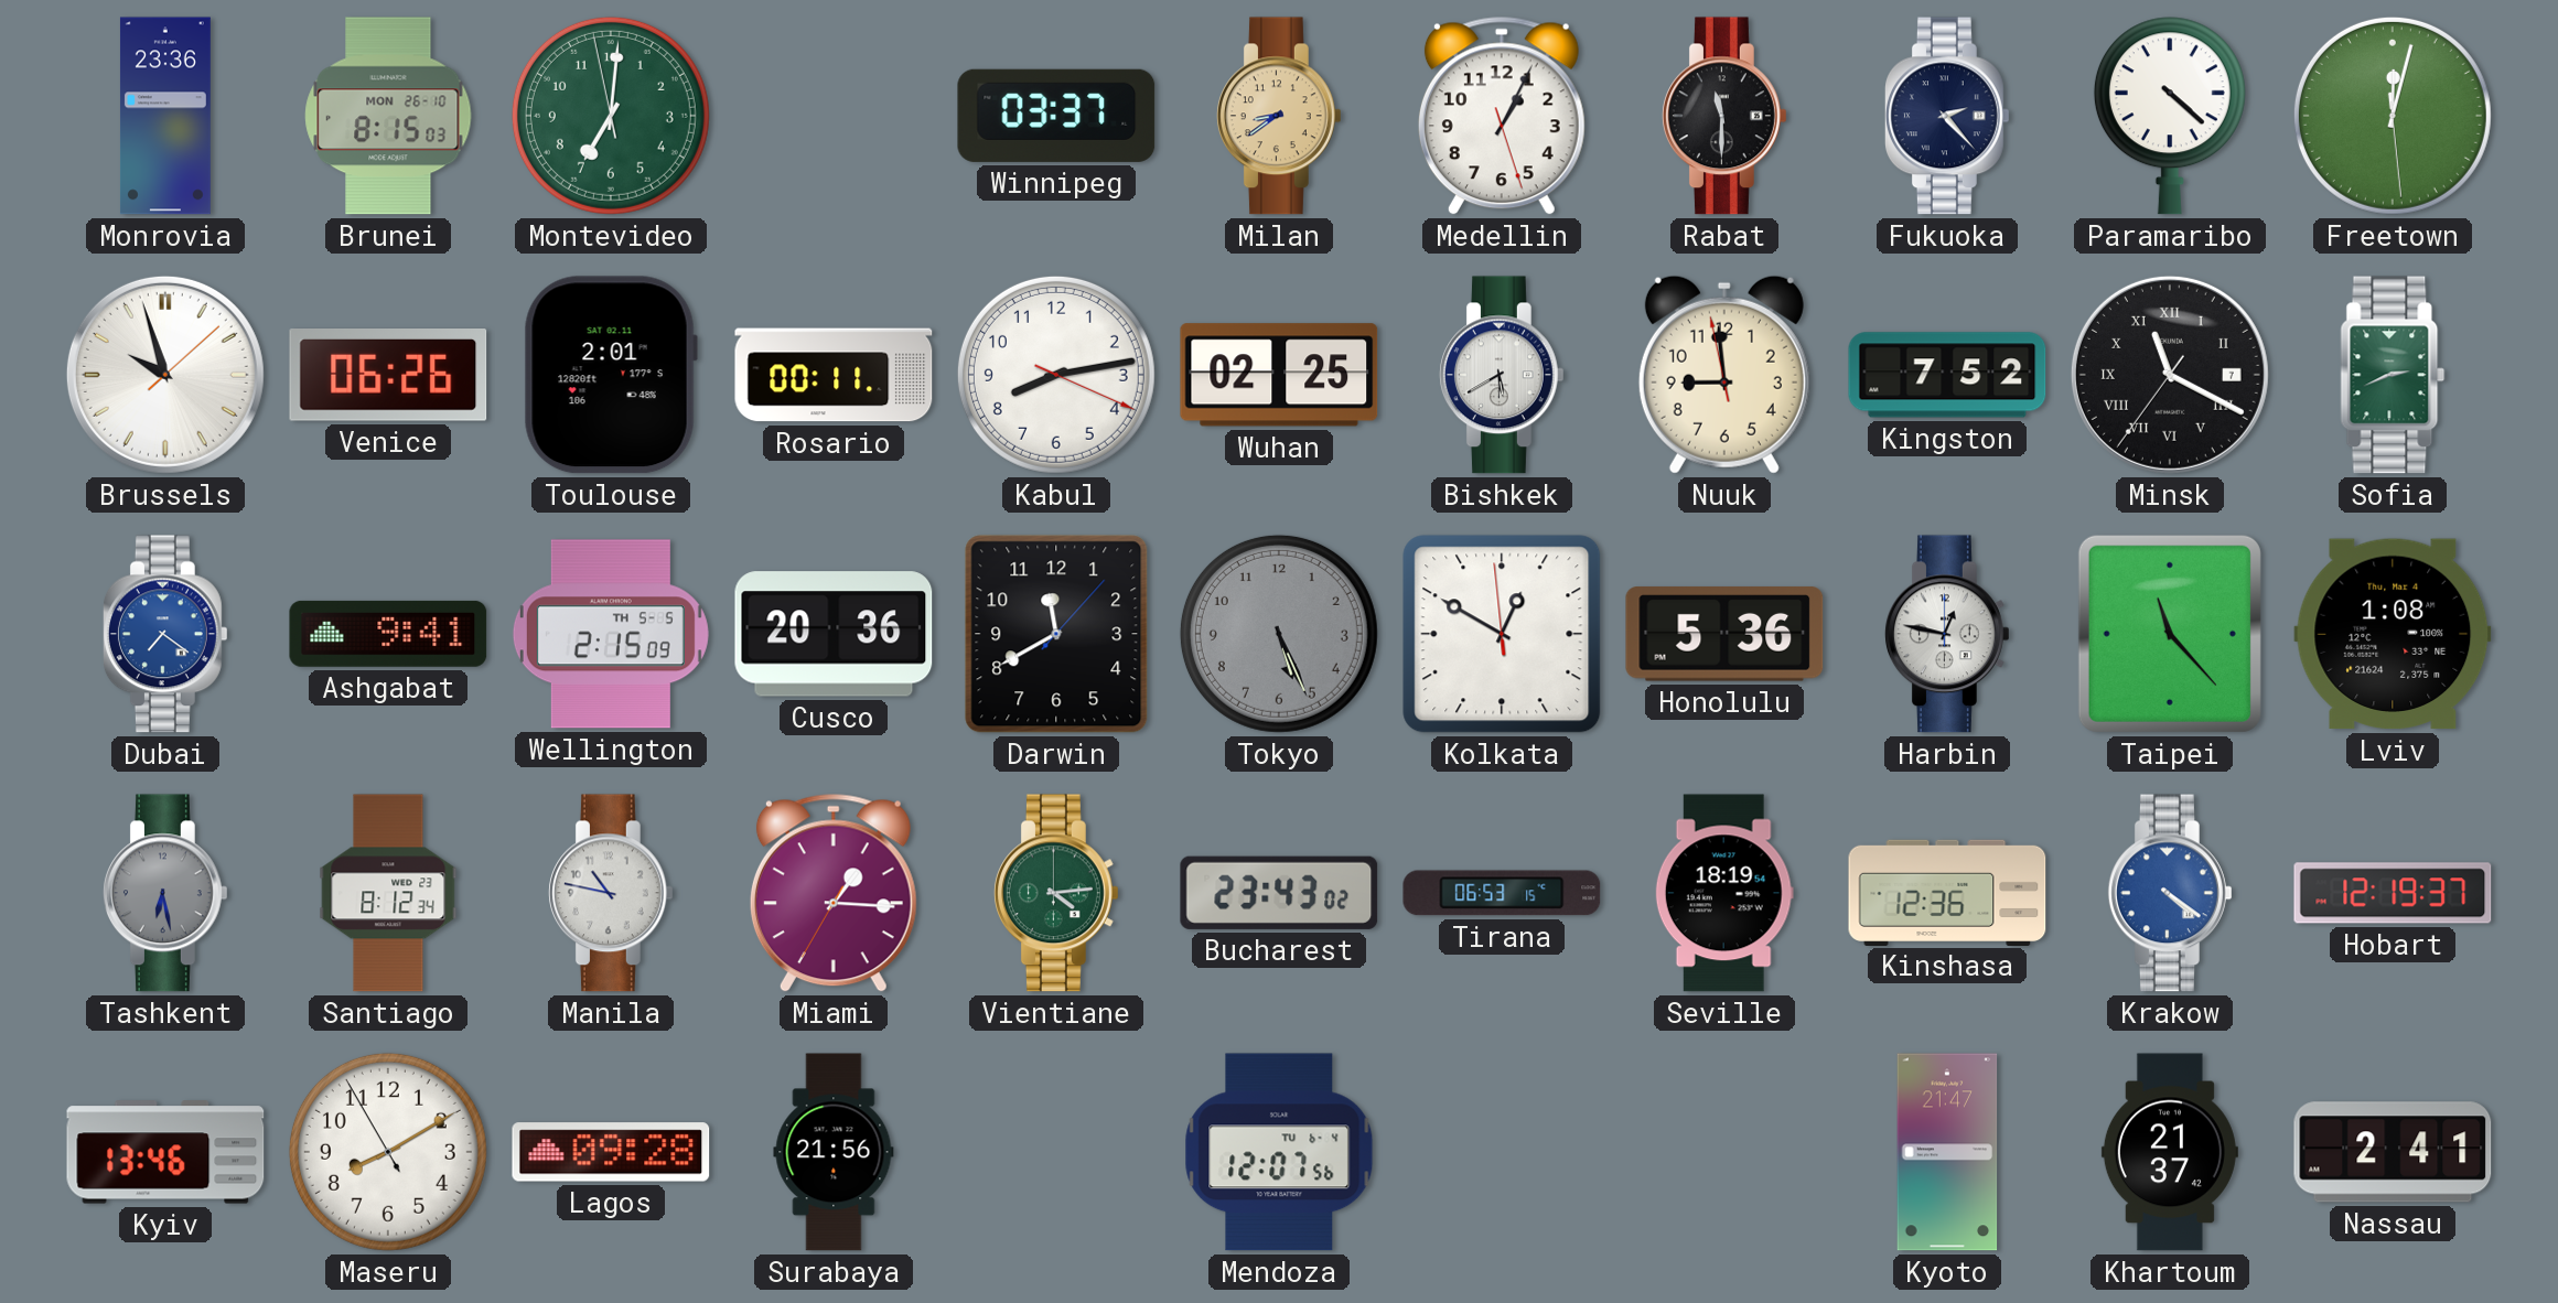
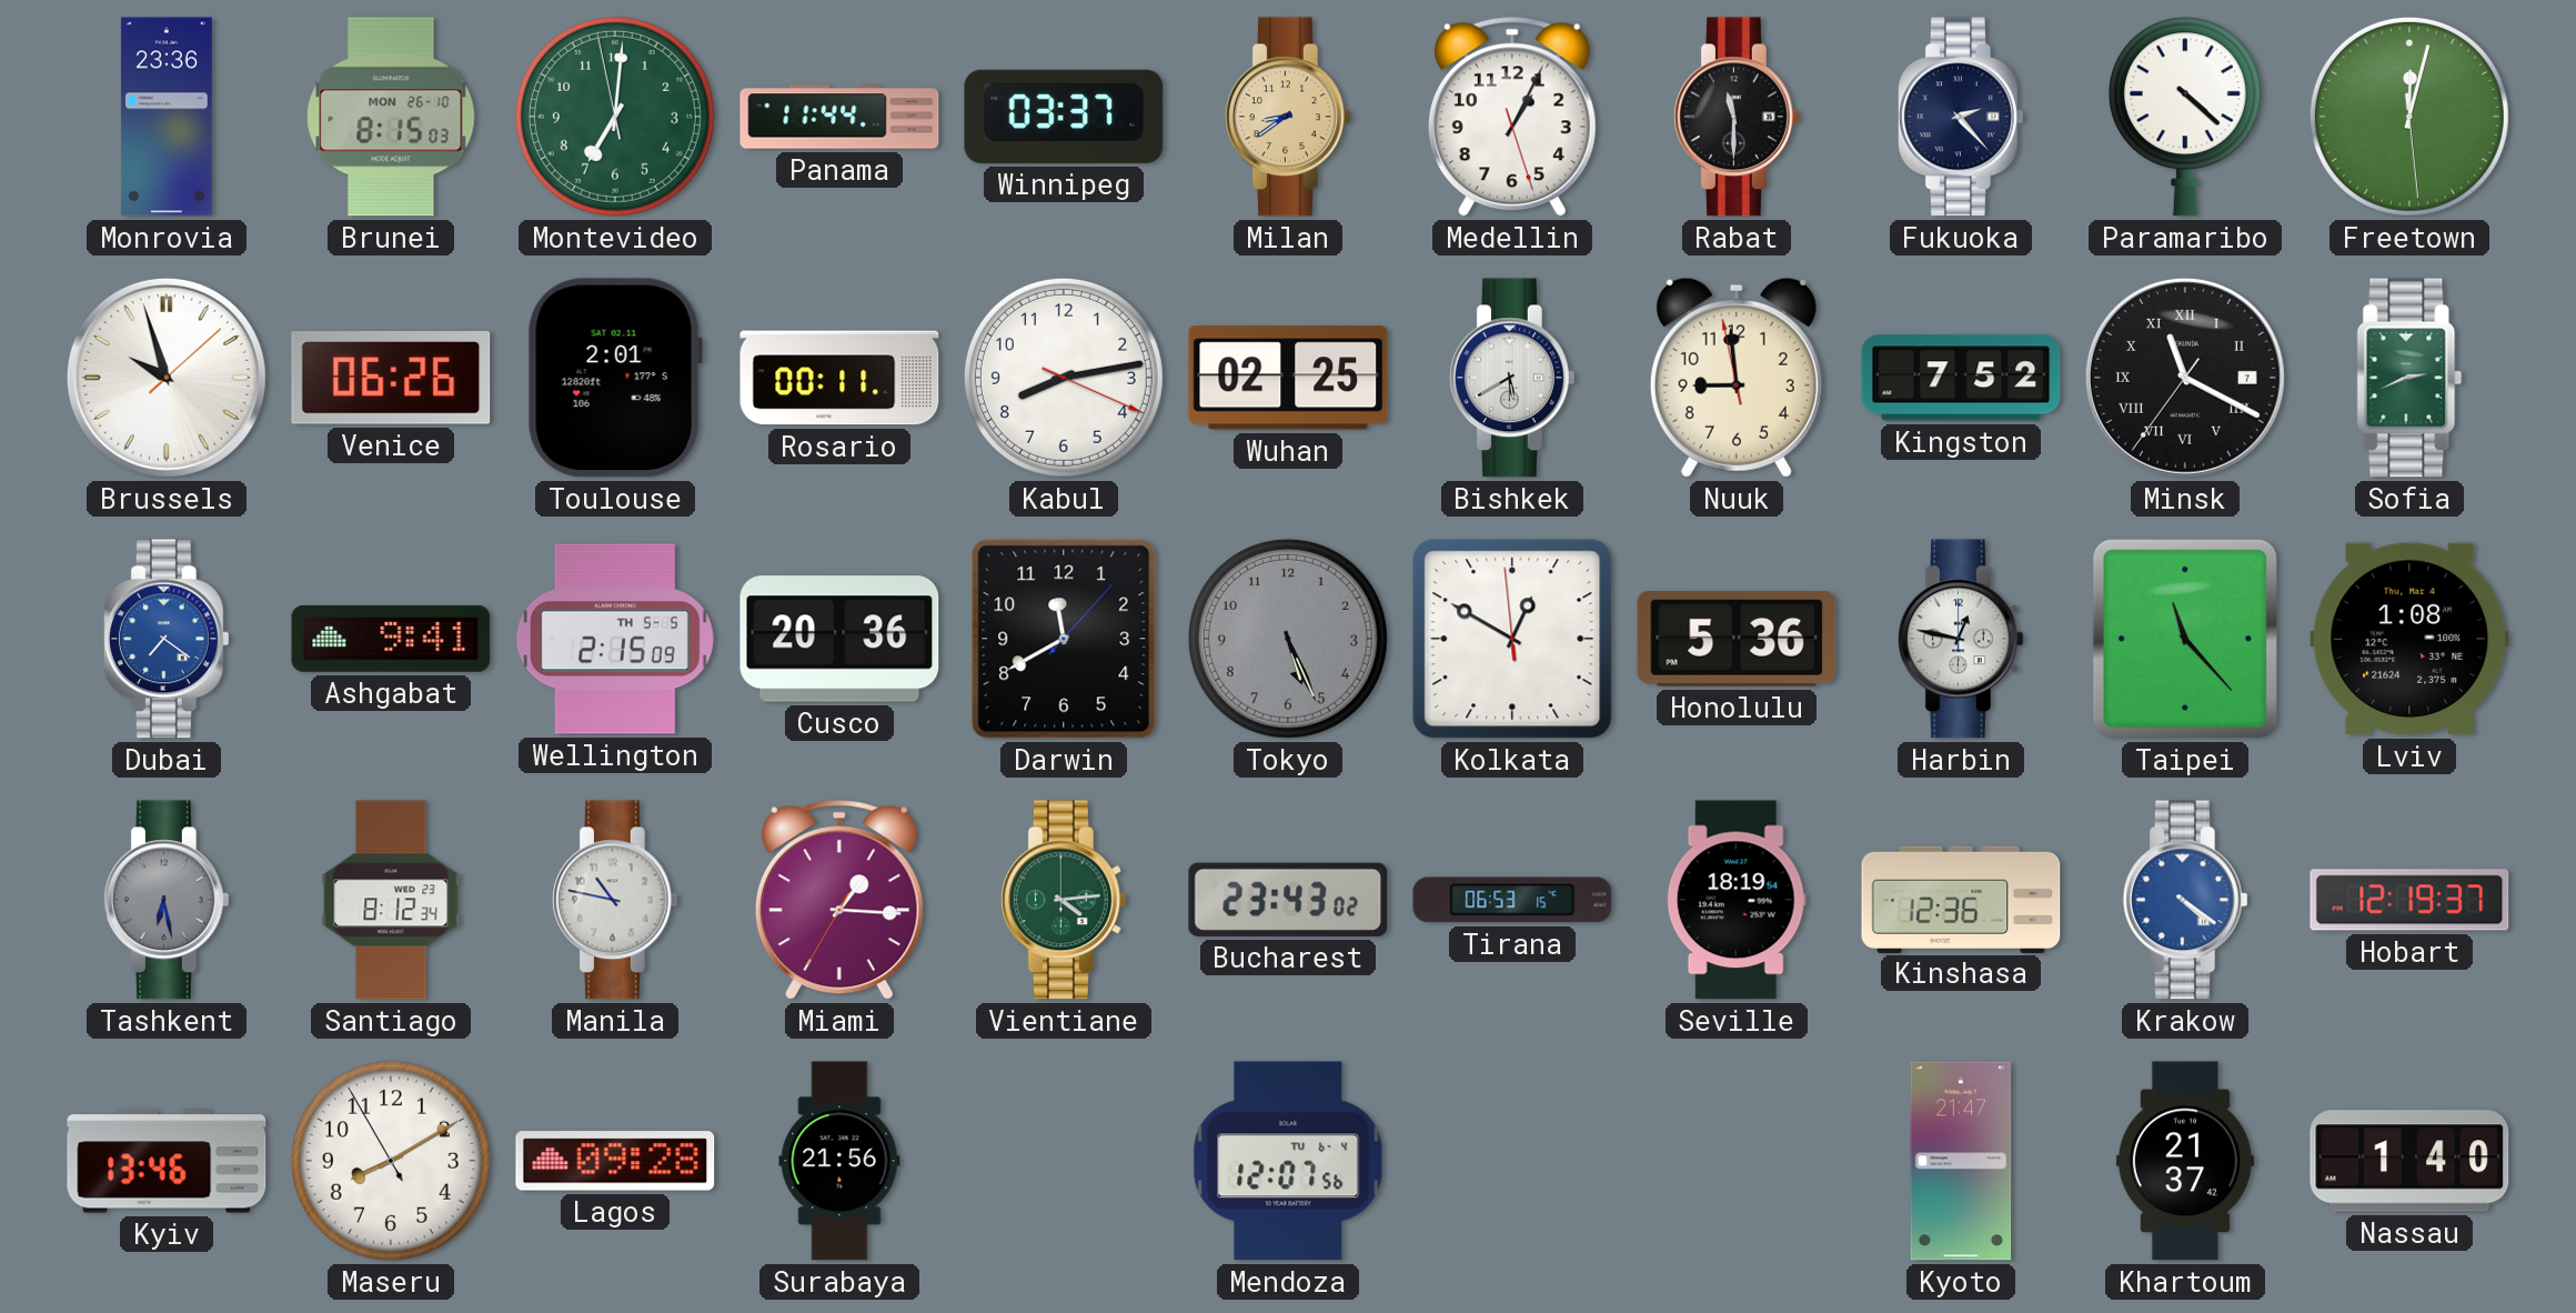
Panama: none -> 11:44
Nassau: 2:41 -> 1:40
